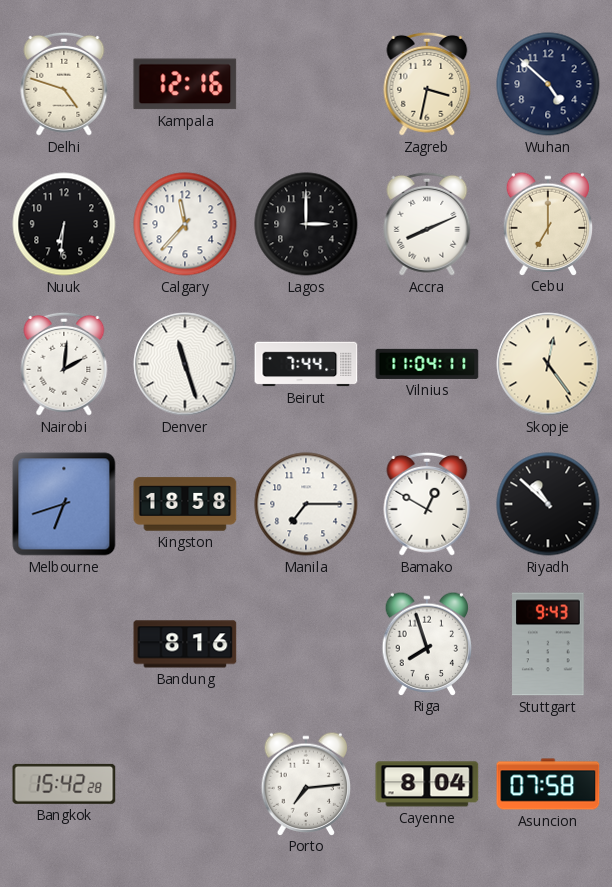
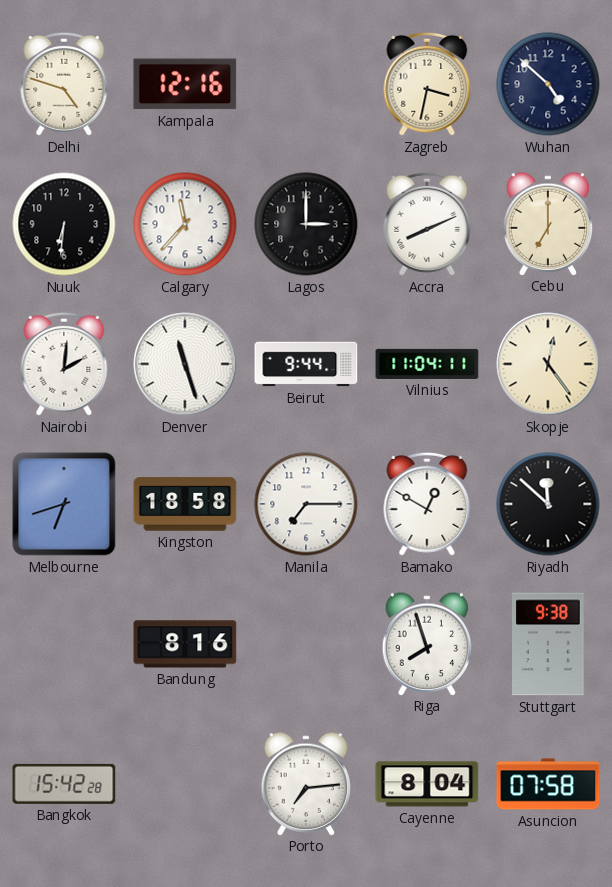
Beirut: 7:44 -> 9:44
Riyadh: 10:52 -> 11:52
Stuttgart: 9:43 -> 9:38
